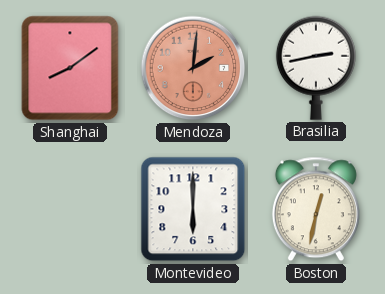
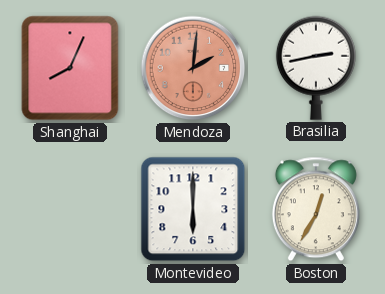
Shanghai: 8:09 -> 8:04
Boston: 12:32 -> 12:35
